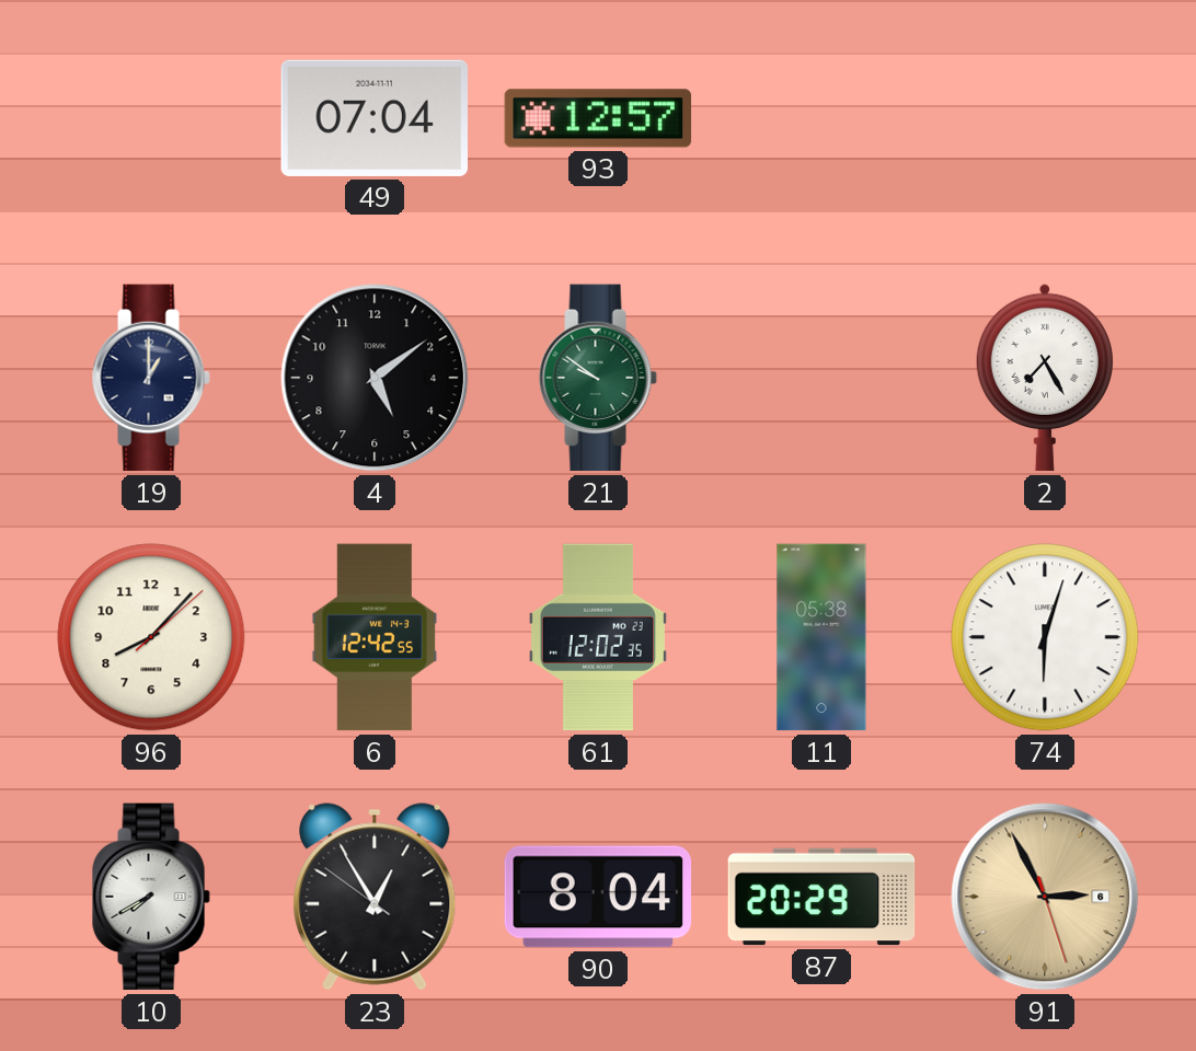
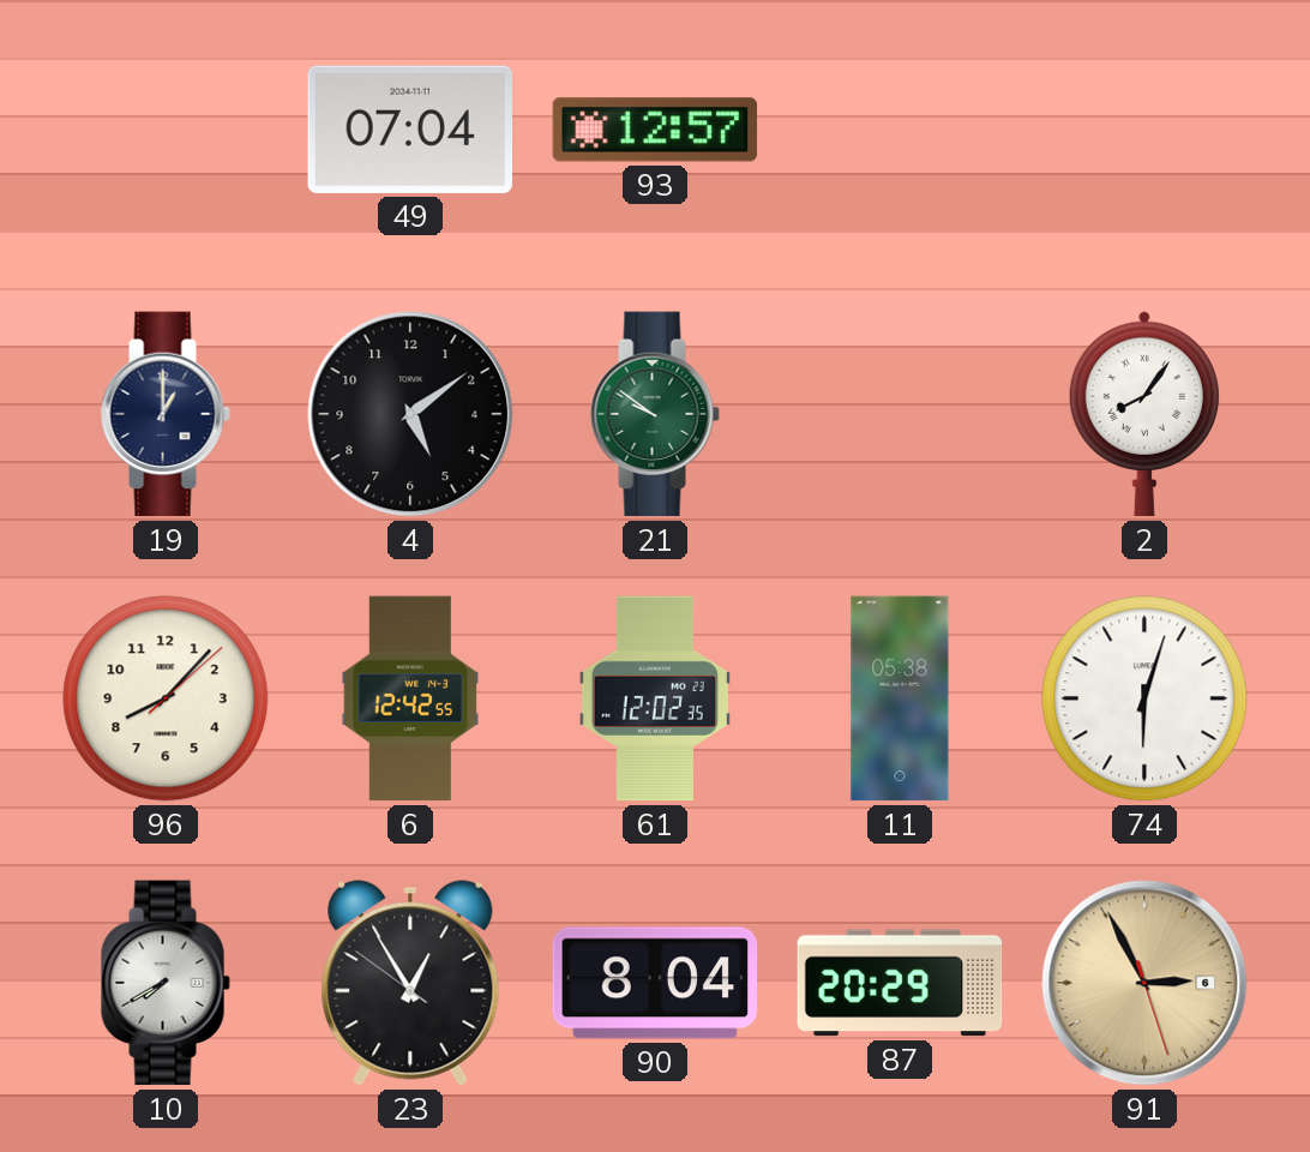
2: 7:25 -> 8:06
